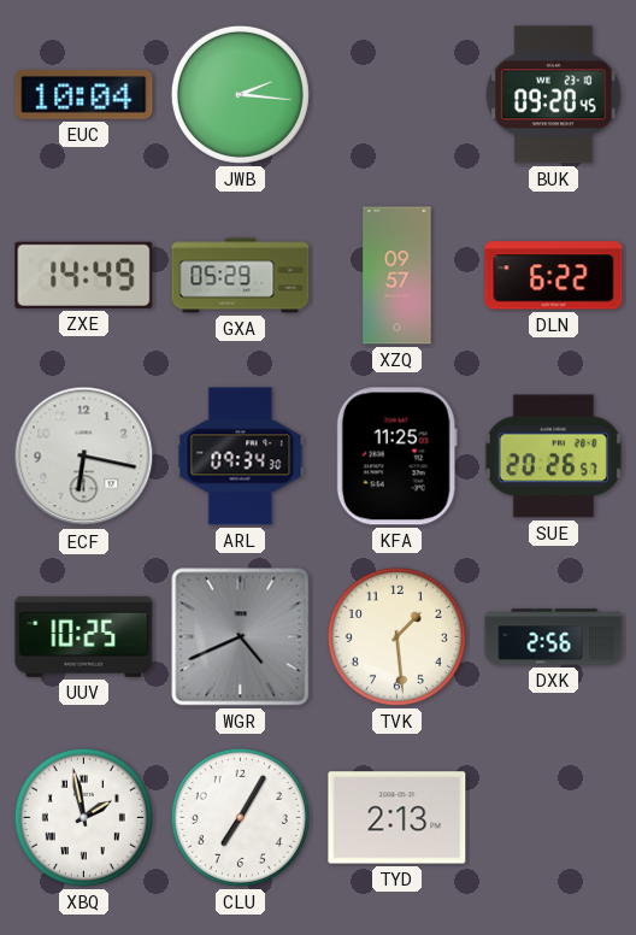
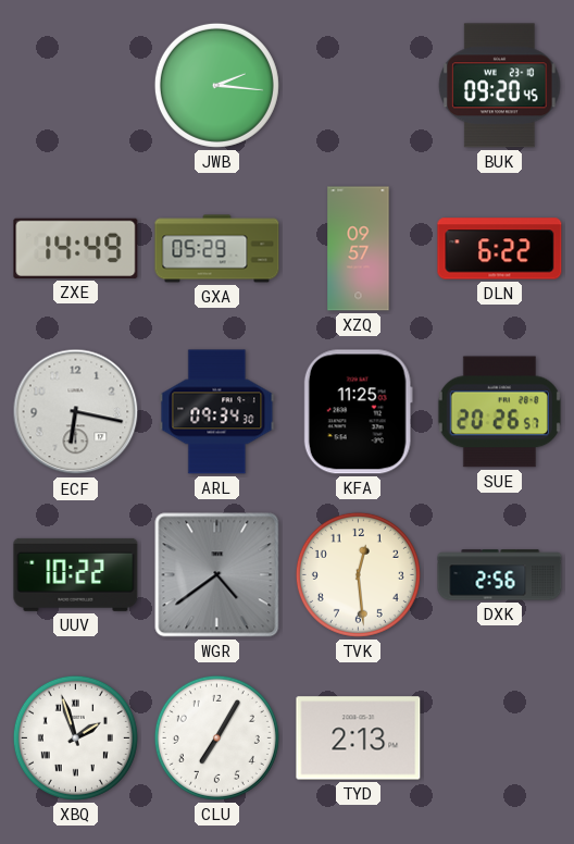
EUC: 10:04 -> none
UUV: 10:25 -> 10:22
WGR: 4:41 -> 4:39
TVK: 1:29 -> 12:29
XBQ: 1:58 -> 1:57
